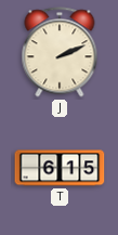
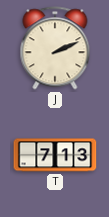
T: 6:15 -> 7:13
